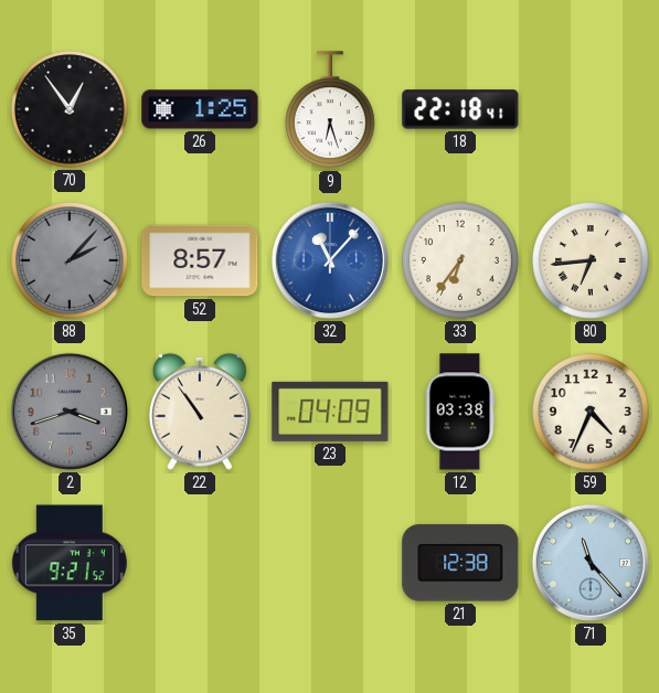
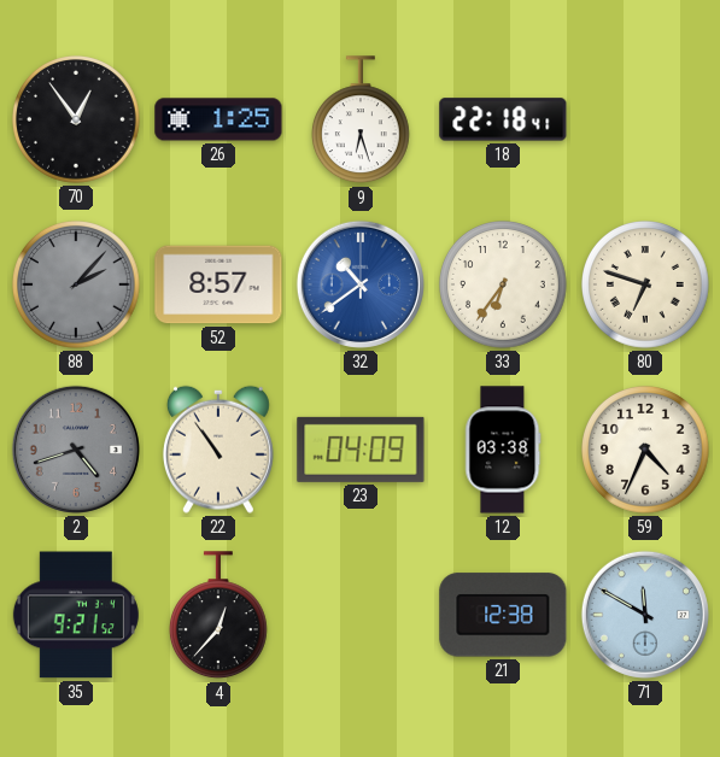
32: 11:07 -> 10:39
80: 6:44 -> 6:48
2: 3:42 -> 4:42
4: none -> 12:37
71: 11:23 -> 11:50
